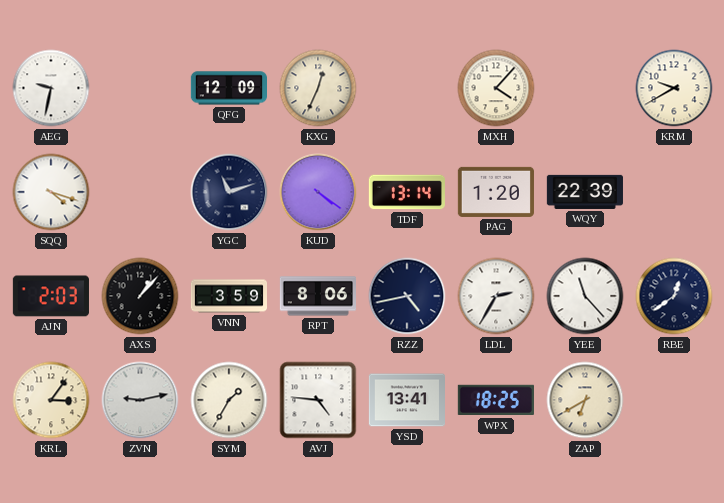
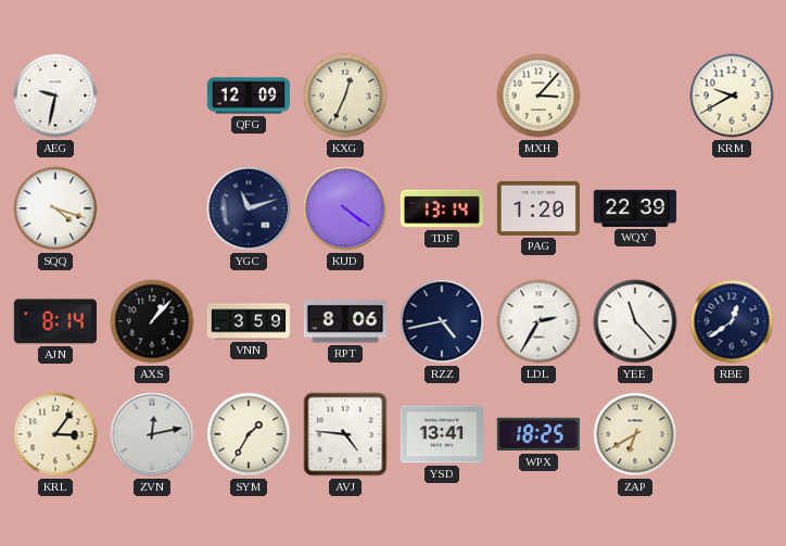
MXH: 4:07 -> 3:07
AJN: 2:03 -> 8:14
ZVN: 9:13 -> 12:13
